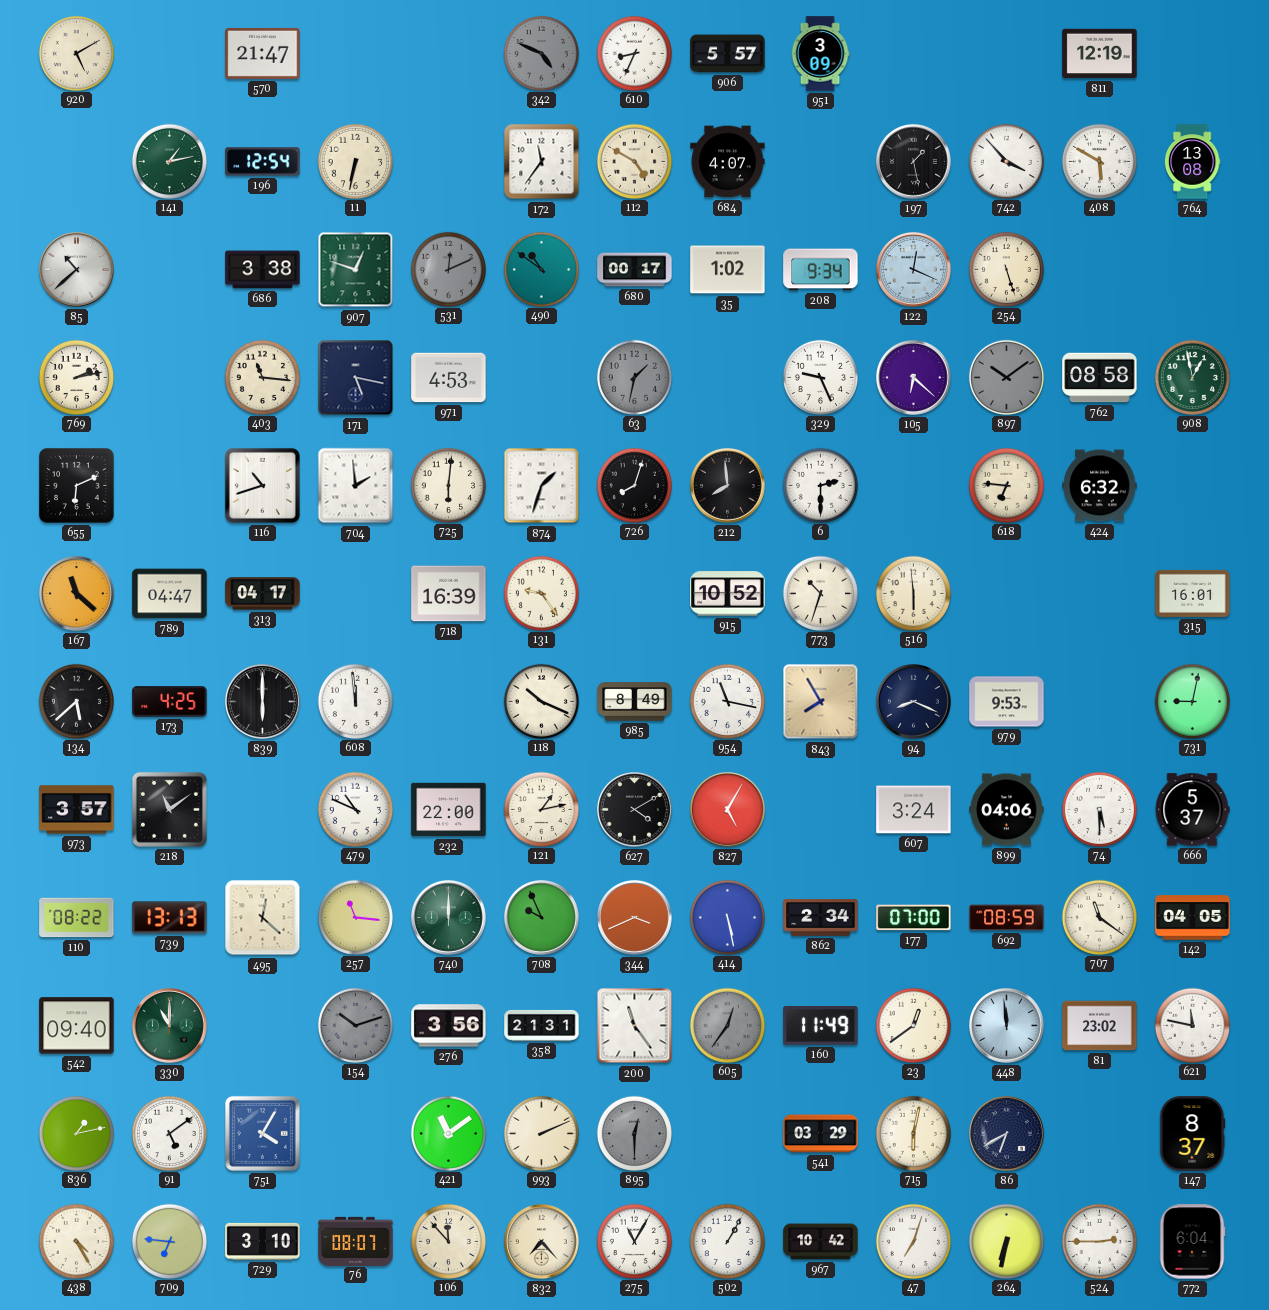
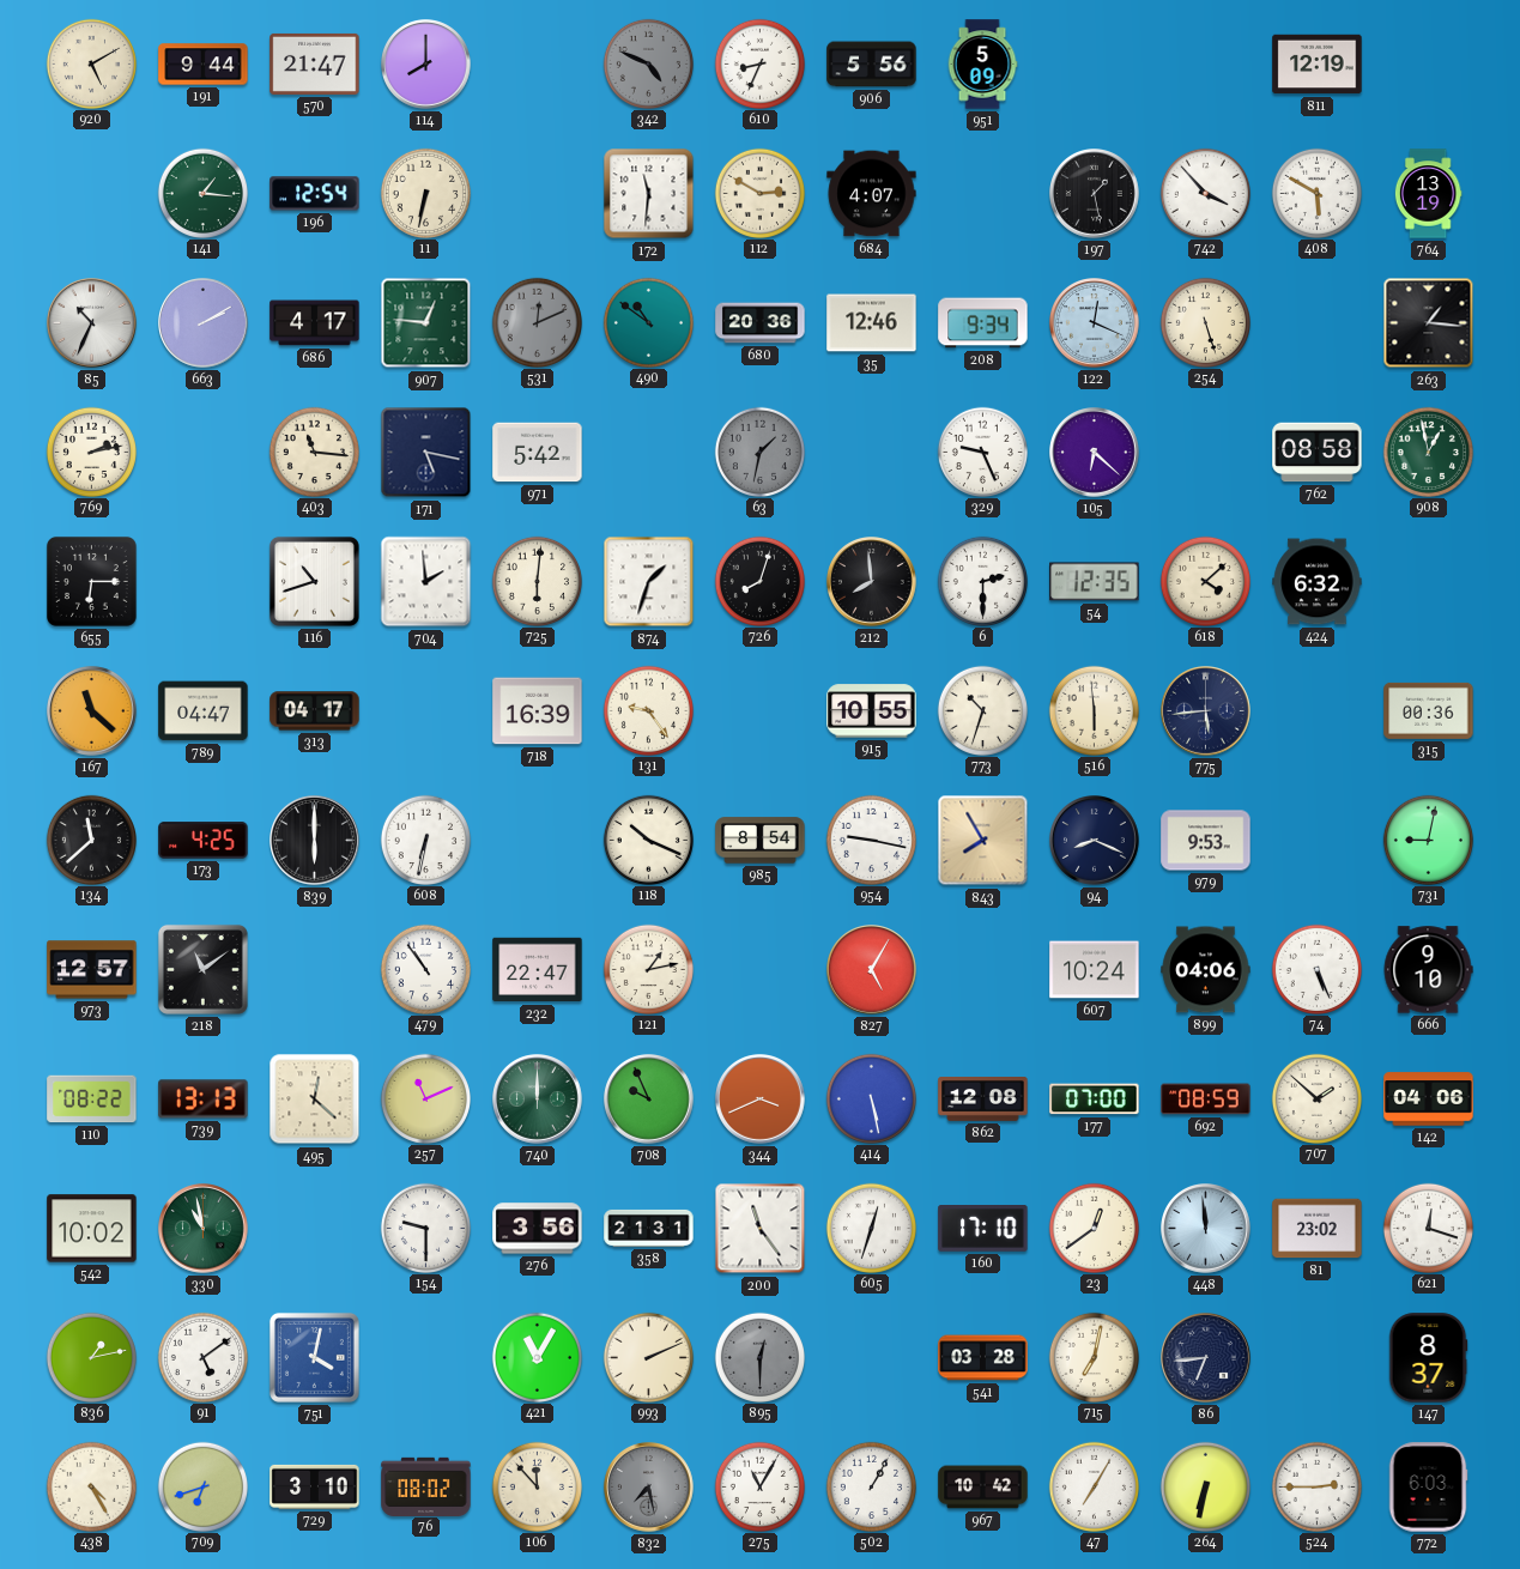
191: none -> 9:44
114: none -> 8:00
906: 5:57 -> 5:56
951: 3:09 -> 5:09
141: 1:13 -> 1:16
172: 11:36 -> 11:31
112: 4:50 -> 2:50
764: 13:08 -> 13:19
85: 10:38 -> 10:34
663: none -> 2:10
686: 3:38 -> 4:17
907: 12:48 -> 12:46
680: 00:17 -> 20:36
35: 1:02 -> 12:46
263: none -> 1:16
971: 4:53 -> 5:42
897: 10:09 -> none
655: 6:11 -> 6:15
54: none -> 12:35
618: 6:46 -> 4:08
915: 10:52 -> 10:55
775: none -> 5:44
315: 16:01 -> 00:36
134: 5:38 -> 11:38
608: 11:59 -> 6:32
985: 8:49 -> 8:54
954: 11:17 -> 9:17
973: 3:57 -> 12:57
479: 10:49 -> 10:54
232: 22:00 -> 22:47
627: 4:10 -> none
607: 3:24 -> 10:24
74: 5:30 -> 5:26
666: 5:37 -> 9:10
257: 11:16 -> 11:11
862: 2:34 -> 12:08
707: 11:21 -> 1:52
142: 04:05 -> 04:06
542: 09:40 -> 10:02
330: 11:00 -> 10:58
154: 10:12 -> 9:30
154 dial: grey -> white
605: 12:36 -> 12:33
605 dial: grey -> white
160: 11:49 -> 17:10
621: 11:47 -> 12:18
751: 4:05 -> 4:02
421: 11:09 -> 11:05
541: 03:29 -> 03:28
715: 6:02 -> 7:02
86: 6:40 -> 6:44
709: 6:46 -> 6:42
76: 08:07 -> 08:02
832: 7:23 -> 7:28
832 dial: cream -> grey
47: 7:03 -> 7:05
772: 6:04 -> 6:03
